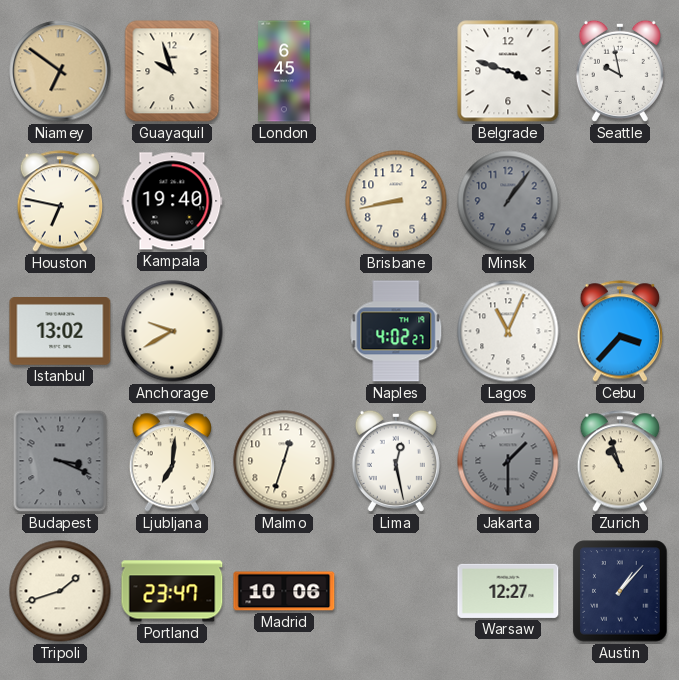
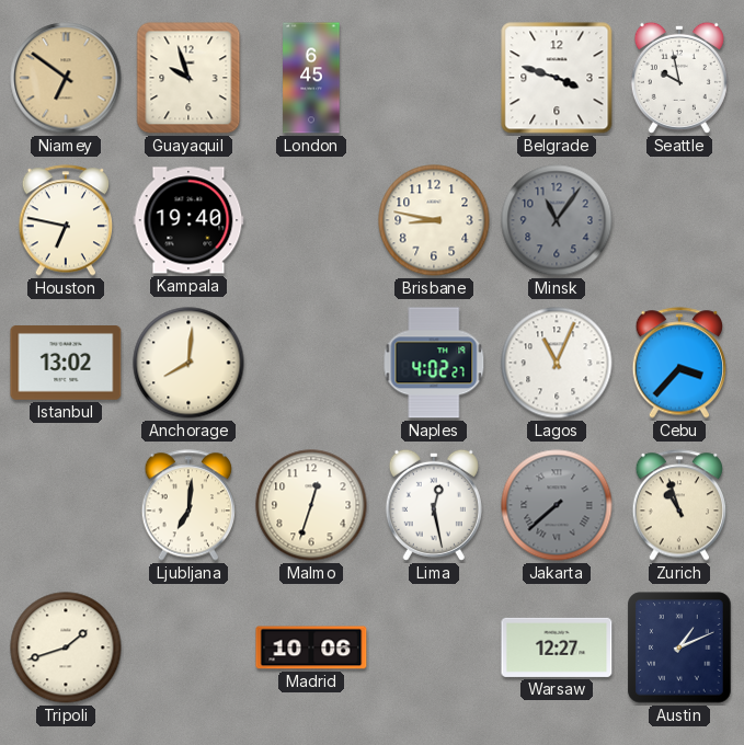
Brisbane: 8:43 -> 8:47
Minsk: 1:06 -> 11:06
Anchorage: 9:40 -> 8:01
Budapest: 3:19 -> none
Jakarta: 1:30 -> 7:38
Portland: 23:47 -> none
Austin: 1:07 -> 1:11
